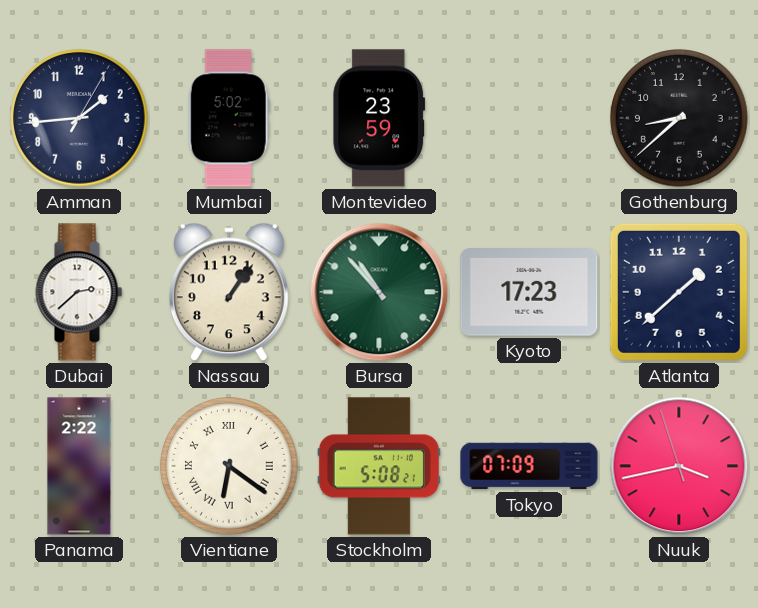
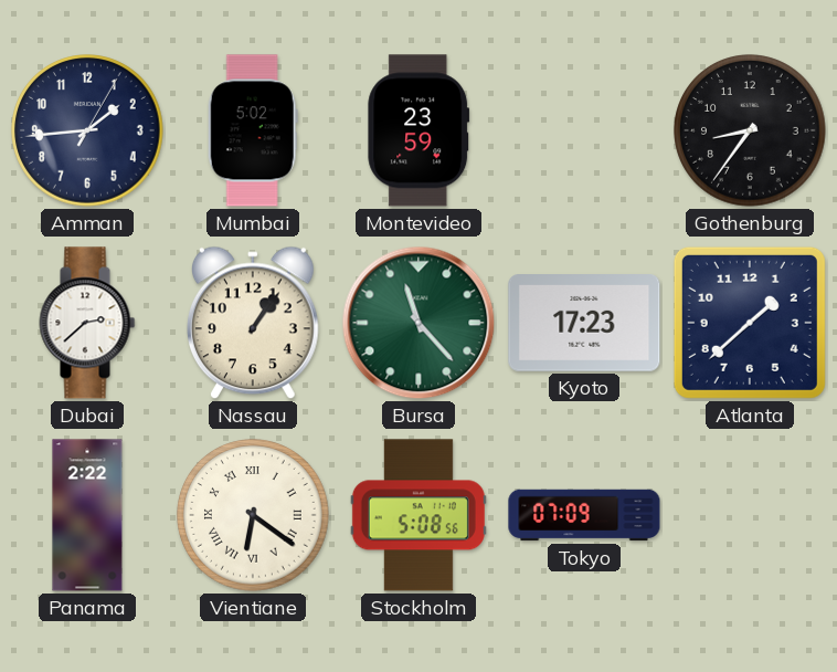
Gothenburg: 8:38 -> 8:36
Bursa: 10:53 -> 11:23
Stockholm: 5:08:21 -> 5:08:56
Nuuk: 3:42 -> none
